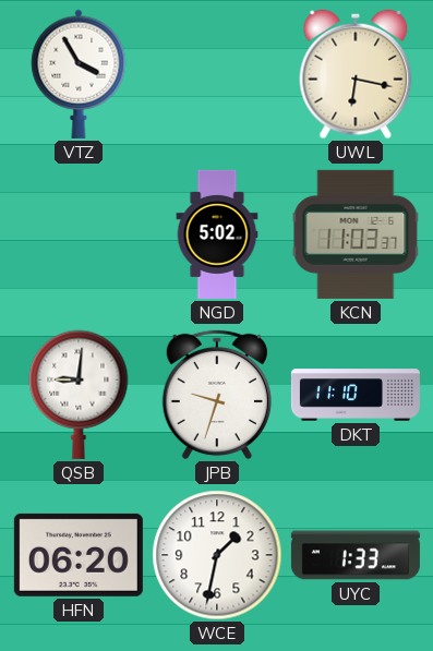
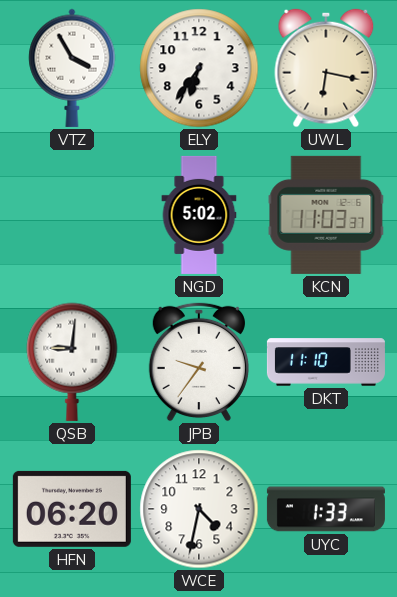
ELY: none -> 6:36
JPB: 9:33 -> 9:36
WCE: 1:32 -> 4:32
